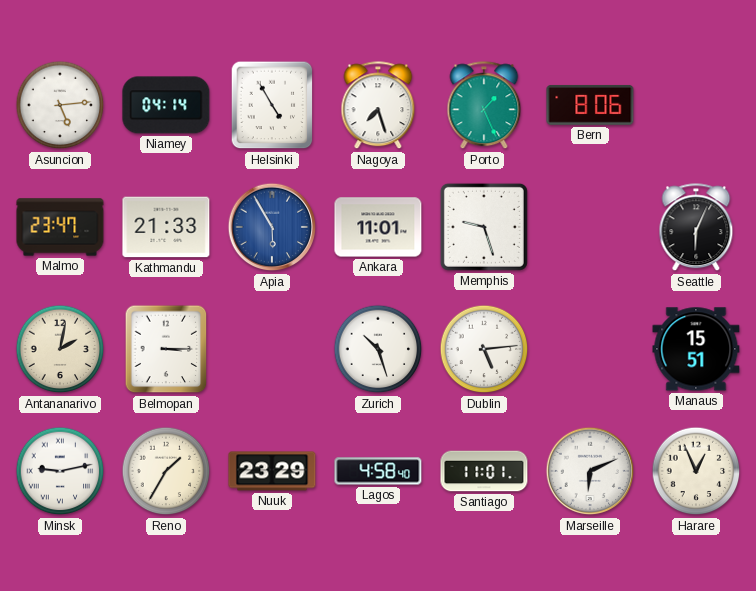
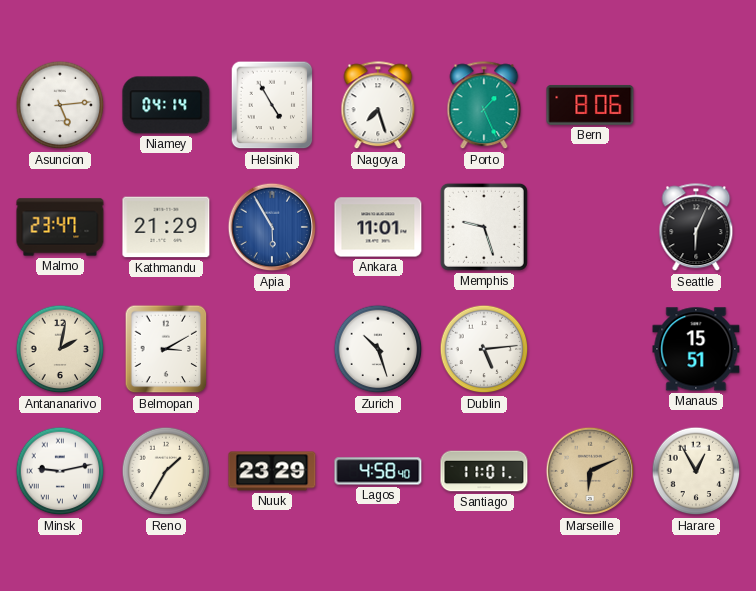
Kathmandu: 21:33 -> 21:29
Belmopan: 3:15 -> 3:10
Marseille dial: white -> champagne
Harare: 12:56 -> 12:55
